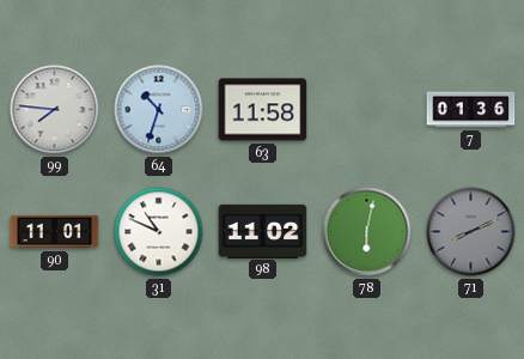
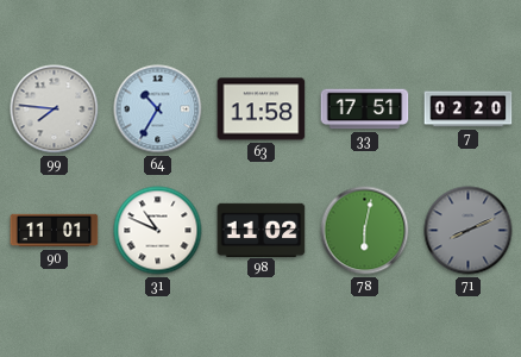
64: 10:33 -> 10:35
33: none -> 17:51
7: 01:36 -> 02:20
